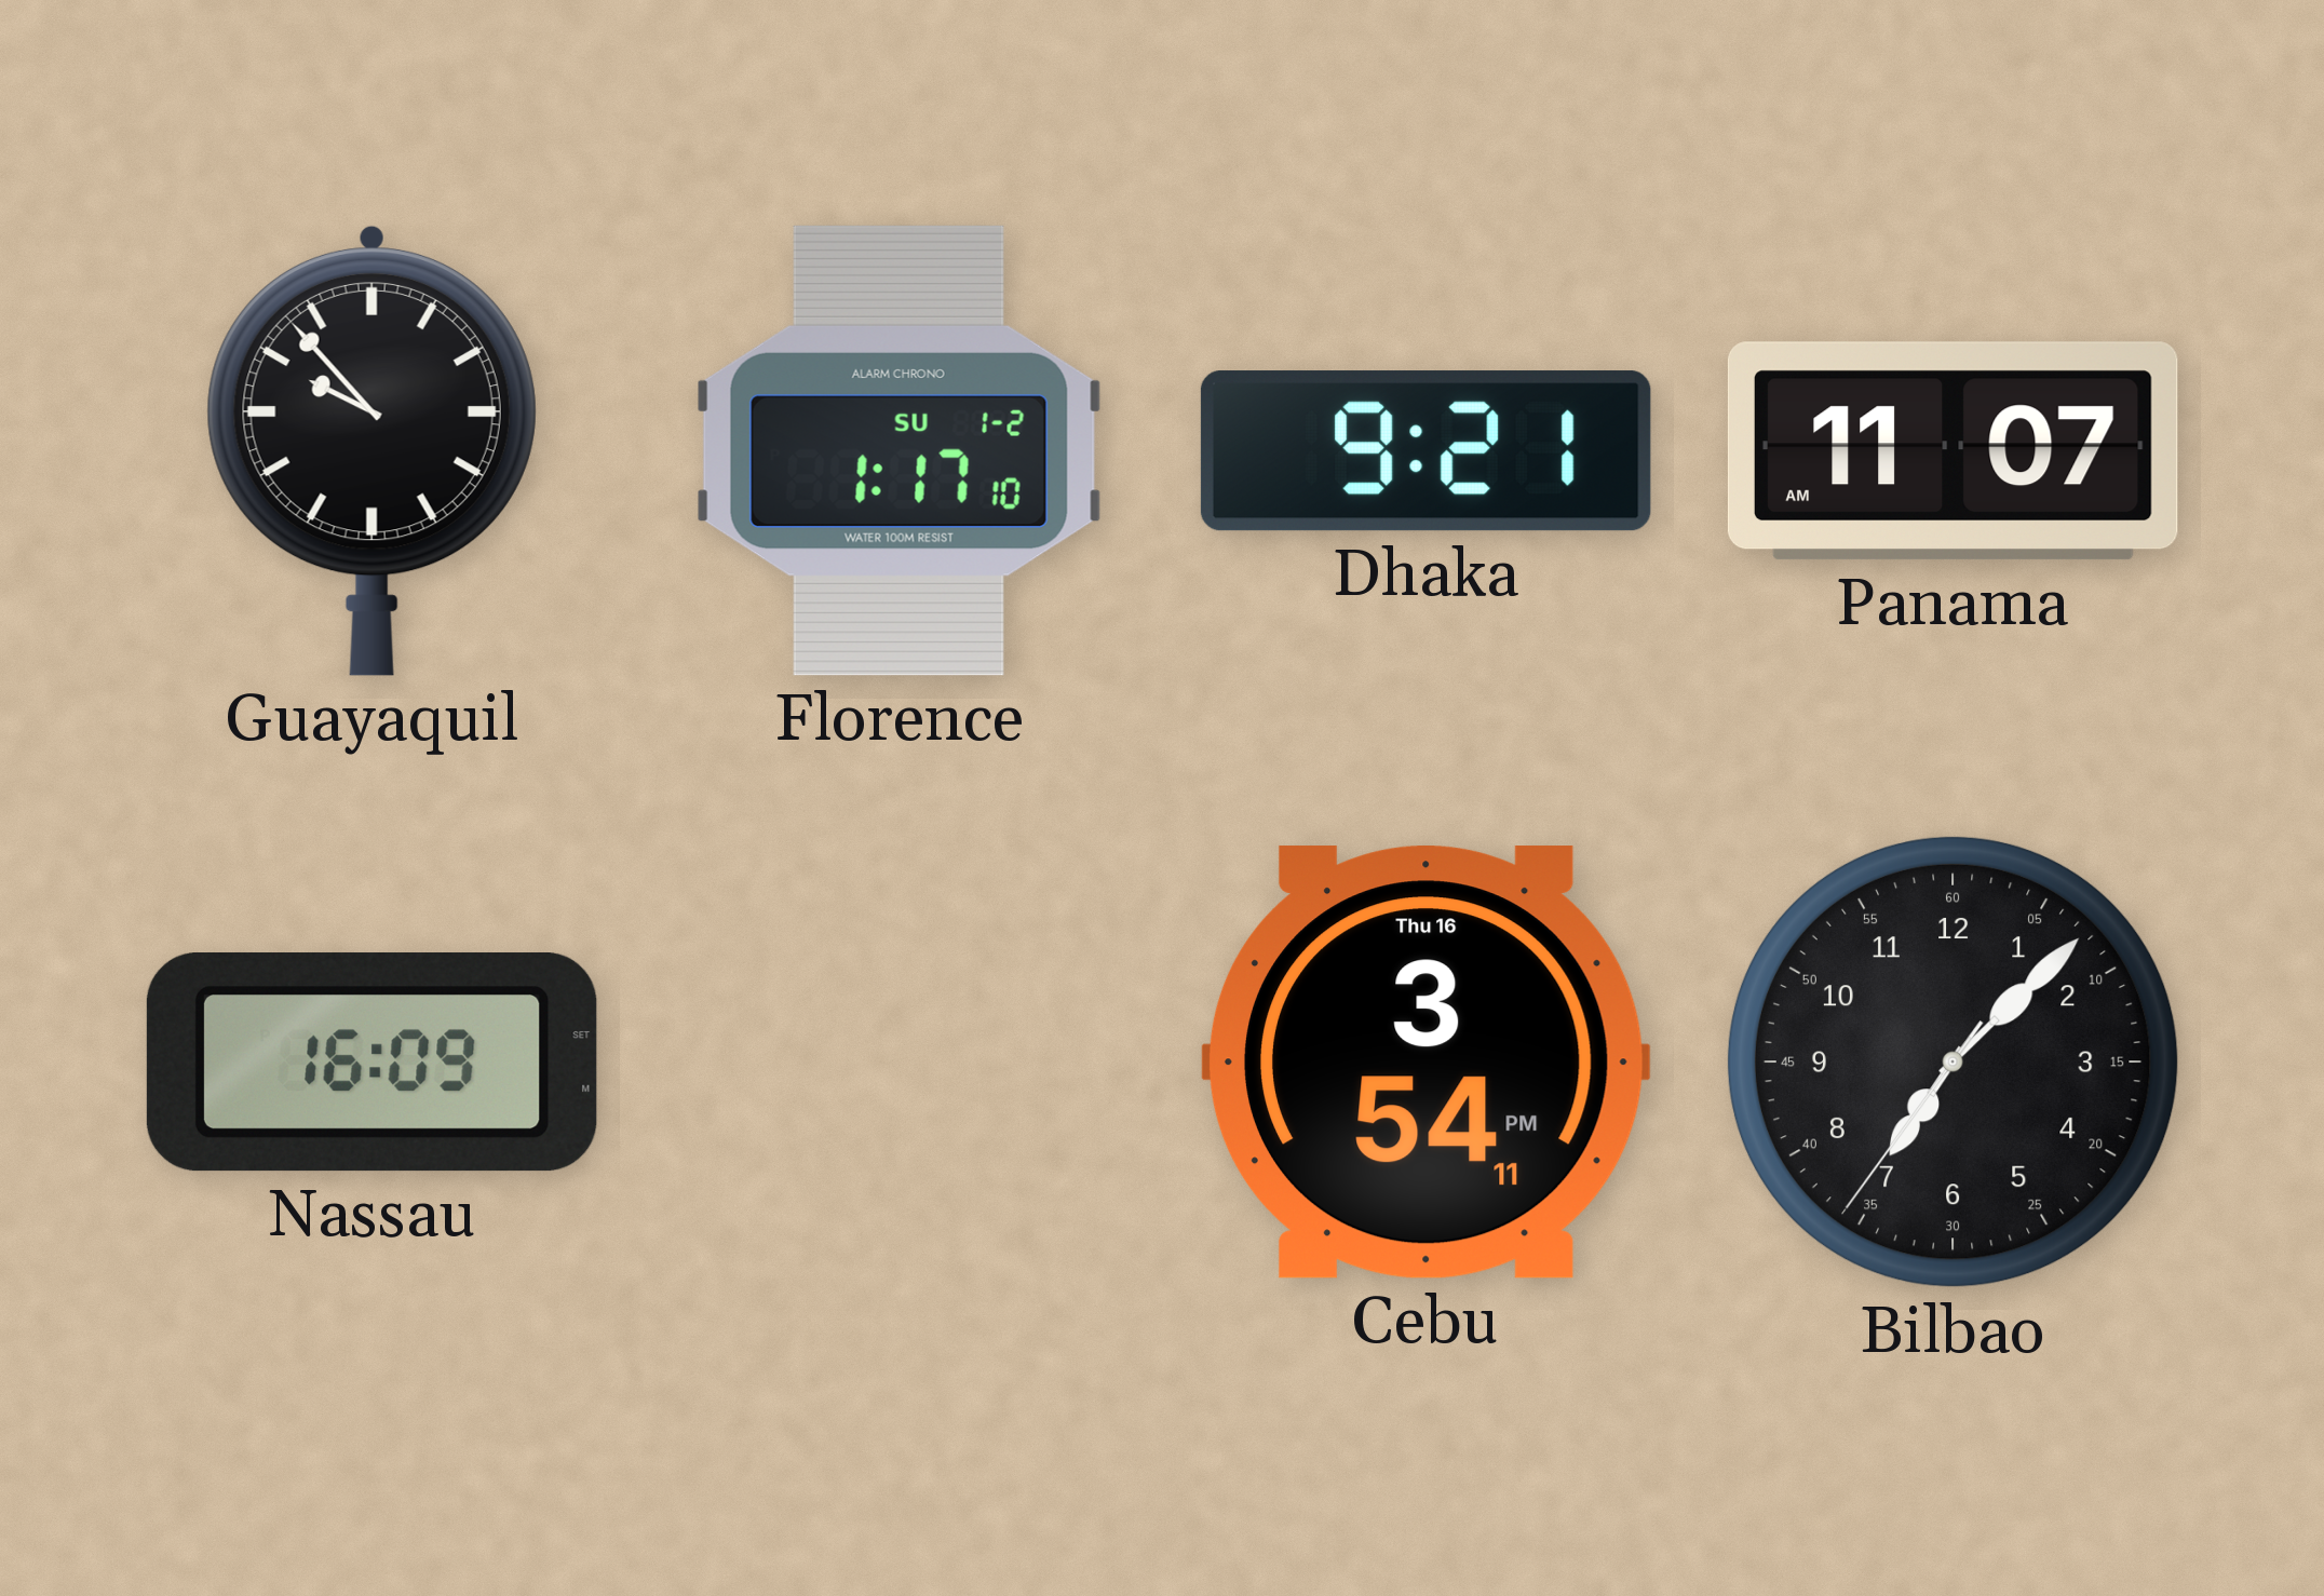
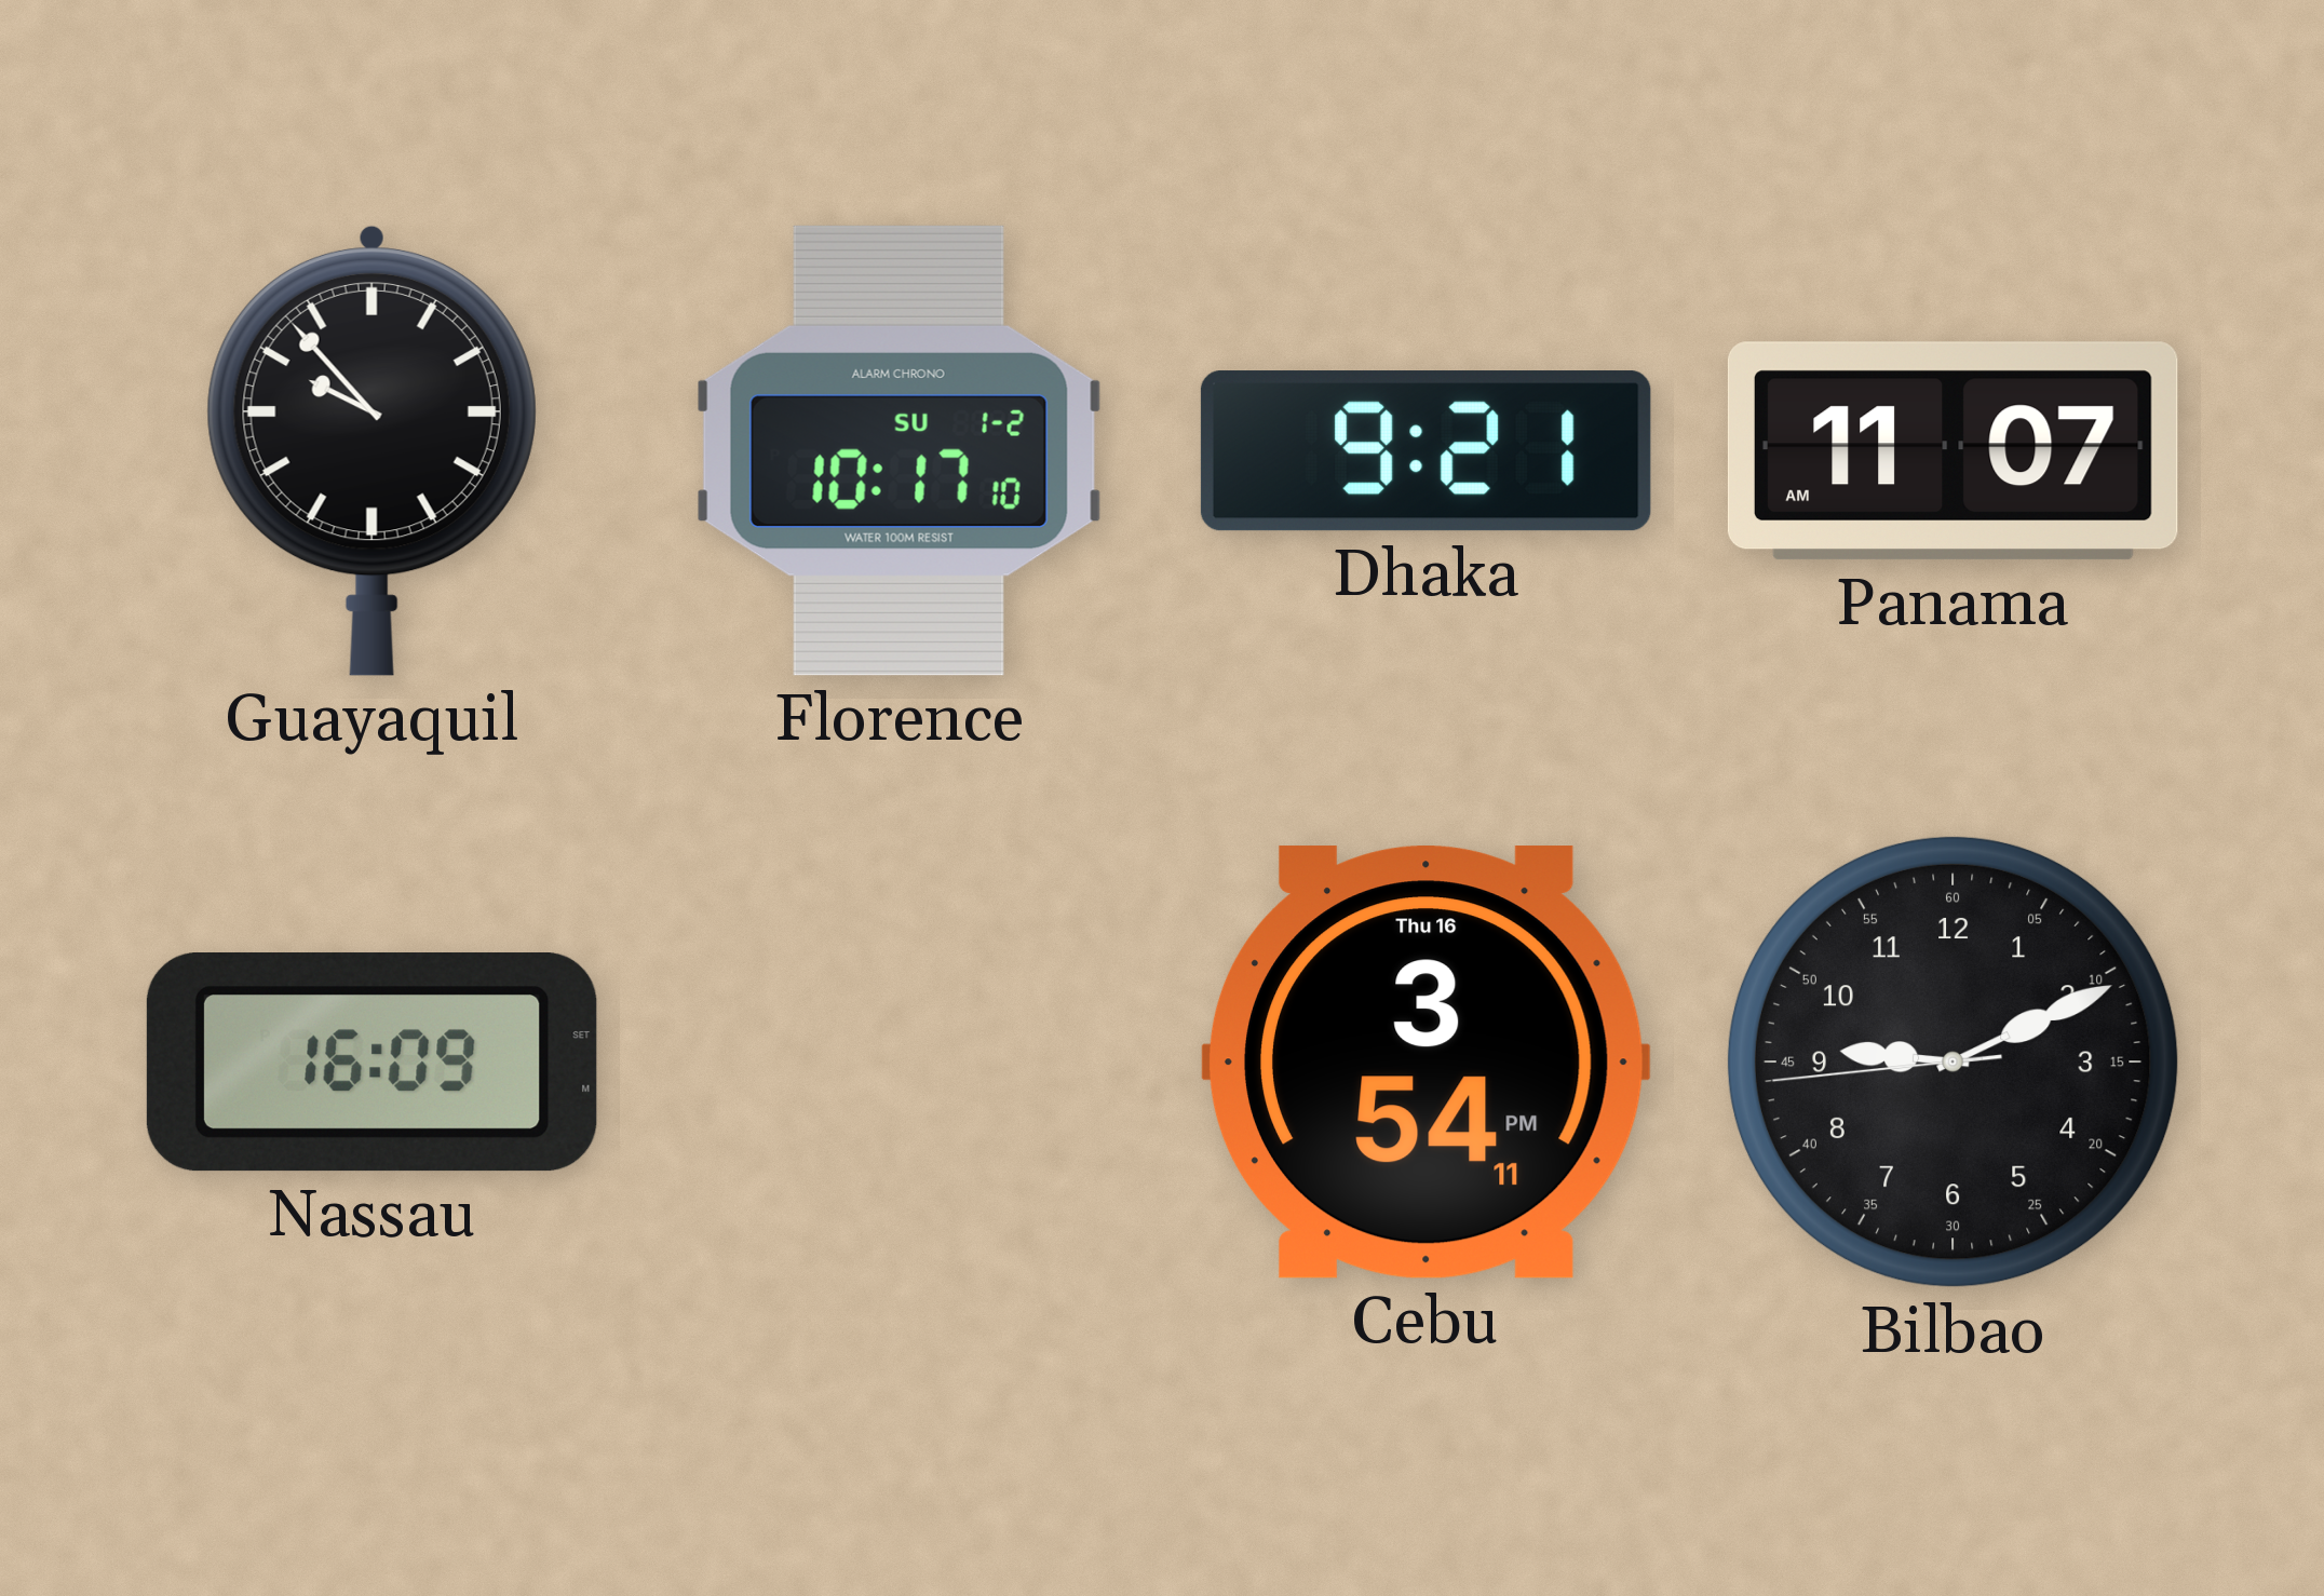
Florence: 1:17 -> 10:17
Bilbao: 7:07 -> 9:10
